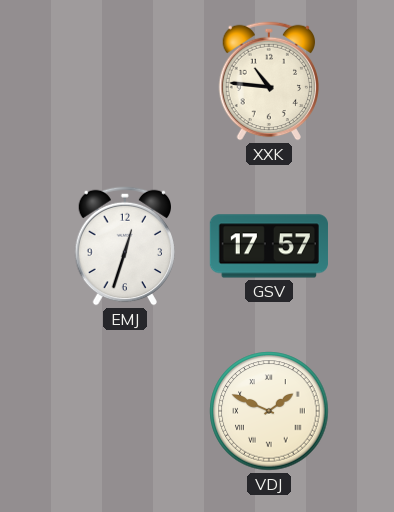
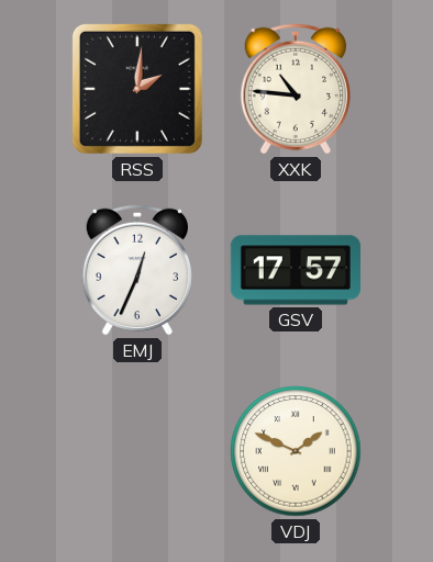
RSS: none -> 2:01
EMJ: 12:33 -> 12:34
